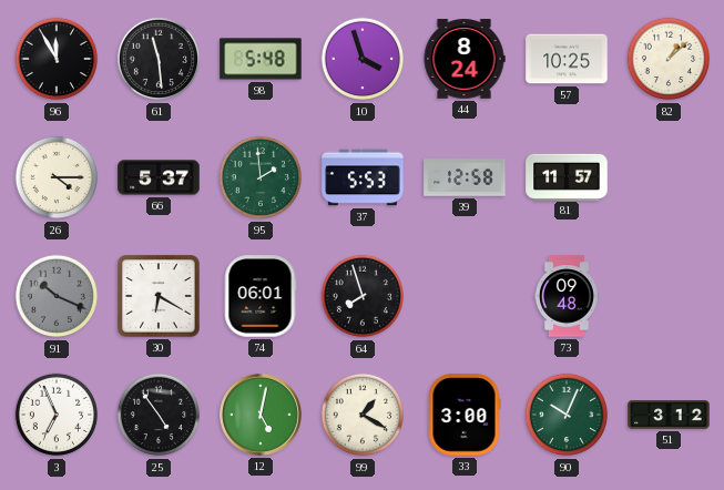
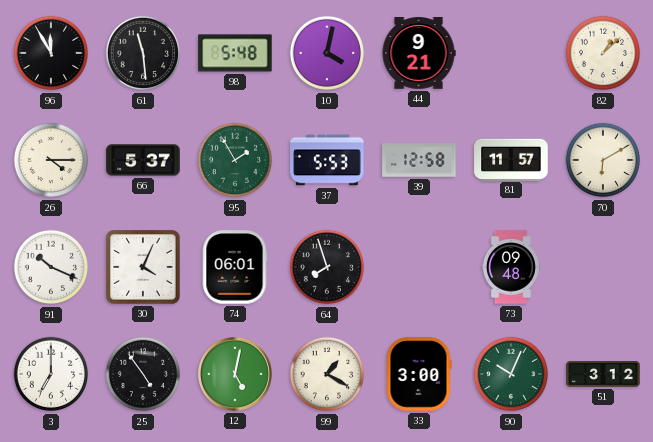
10: 3:57 -> 4:02
44: 8:24 -> 9:21
57: 10:25 -> none
95: 1:59 -> 1:55
70: none -> 6:10
91 dial: grey -> white
30: 6:20 -> 4:04
3: 6:56 -> 7:00
